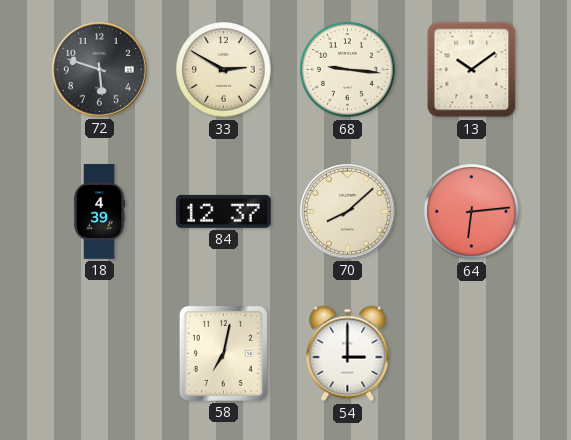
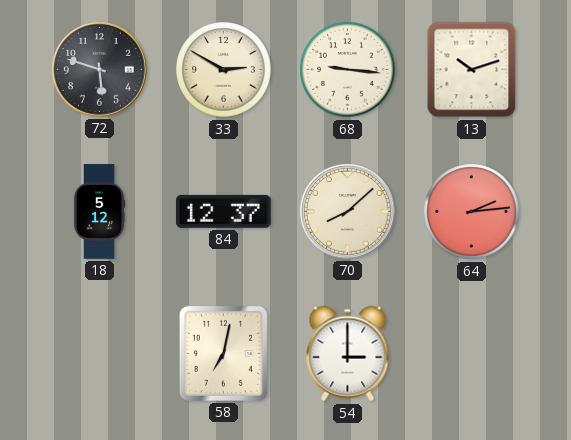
13: 10:09 -> 10:12
18: 4:39 -> 5:12
64: 6:14 -> 2:14
